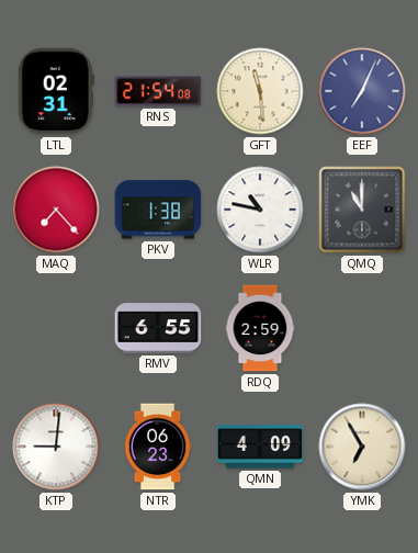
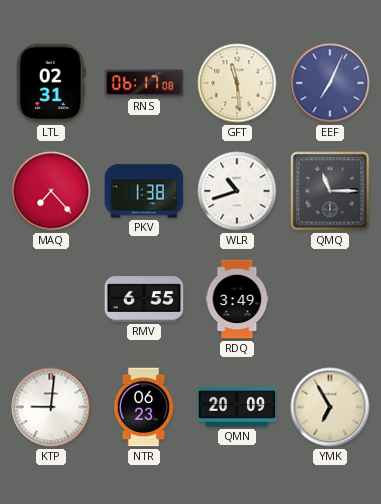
RNS: 21:54 -> 06:17
WLR: 10:47 -> 10:42
QMQ: 11:00 -> 11:15
RDQ: 2:59 -> 3:49
QMN: 4:09 -> 20:09
